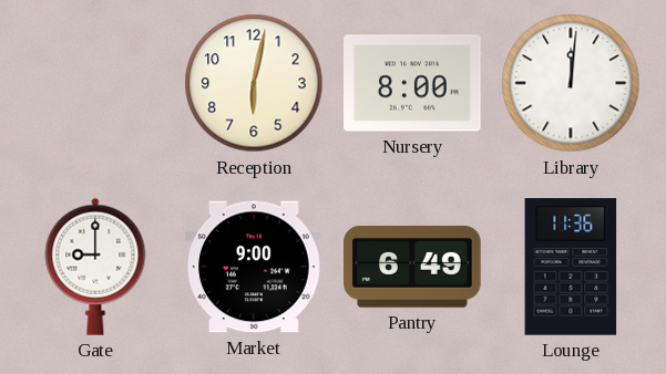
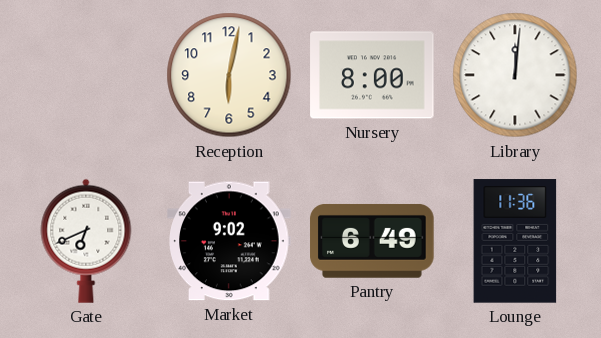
Gate: 9:00 -> 6:41
Market: 9:00 -> 9:02
